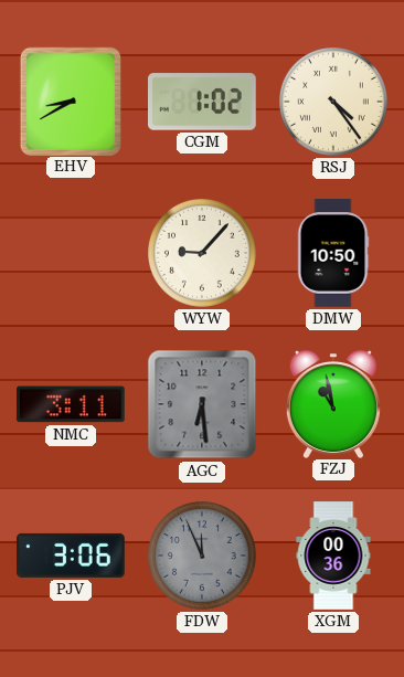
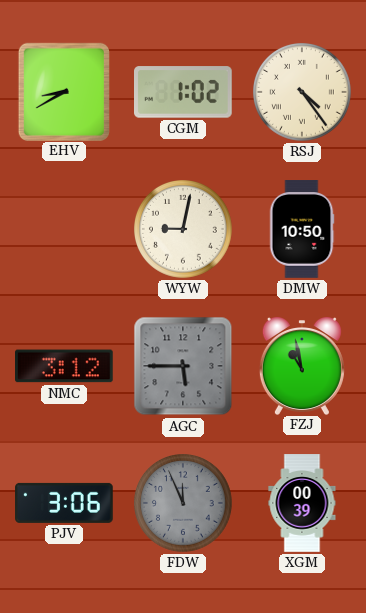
WYW: 9:07 -> 9:02
NMC: 3:11 -> 3:12
AGC: 6:29 -> 5:45
XGM: 00:36 -> 00:39
